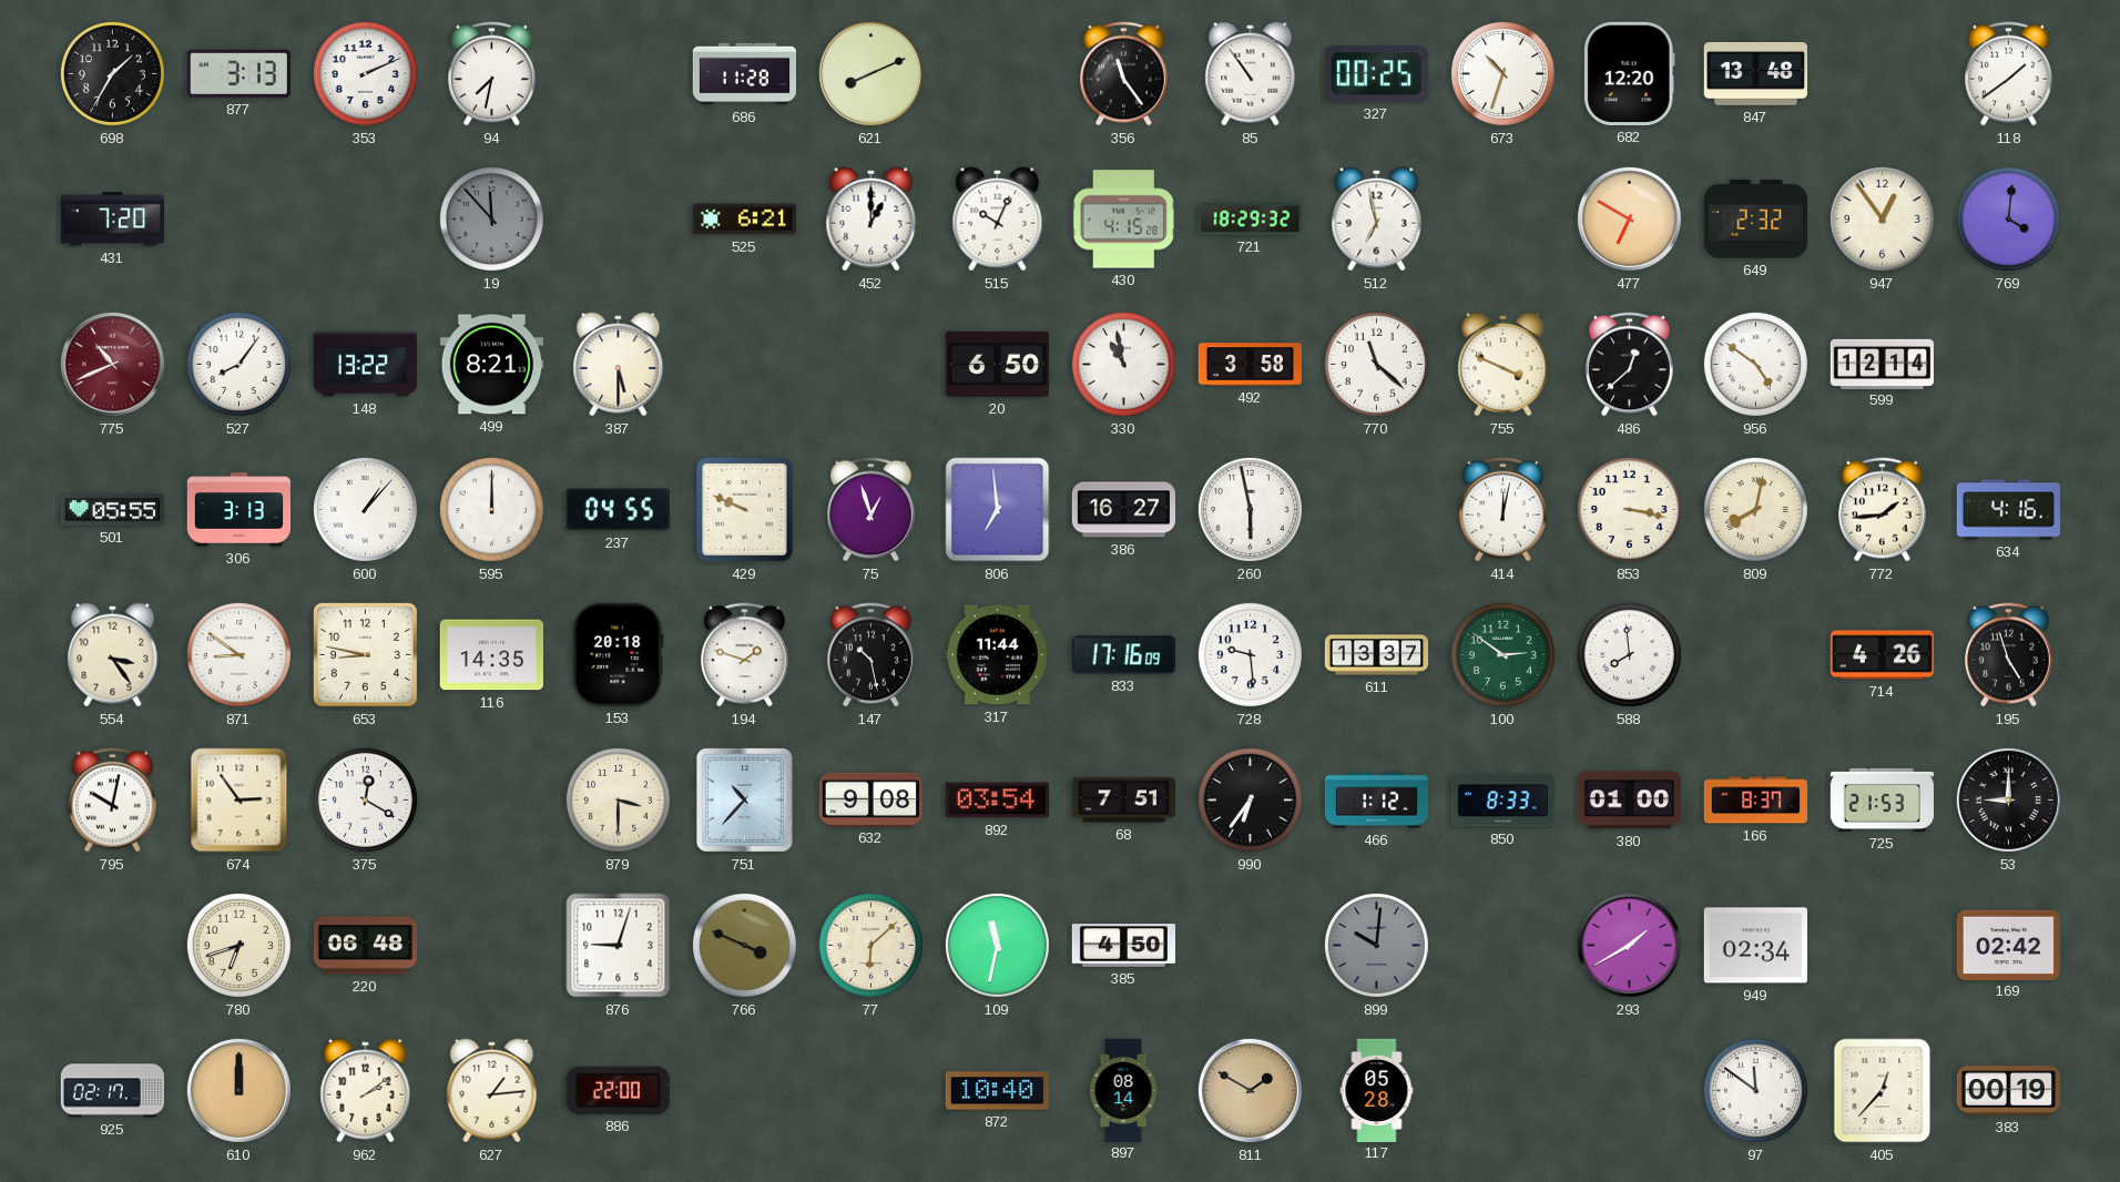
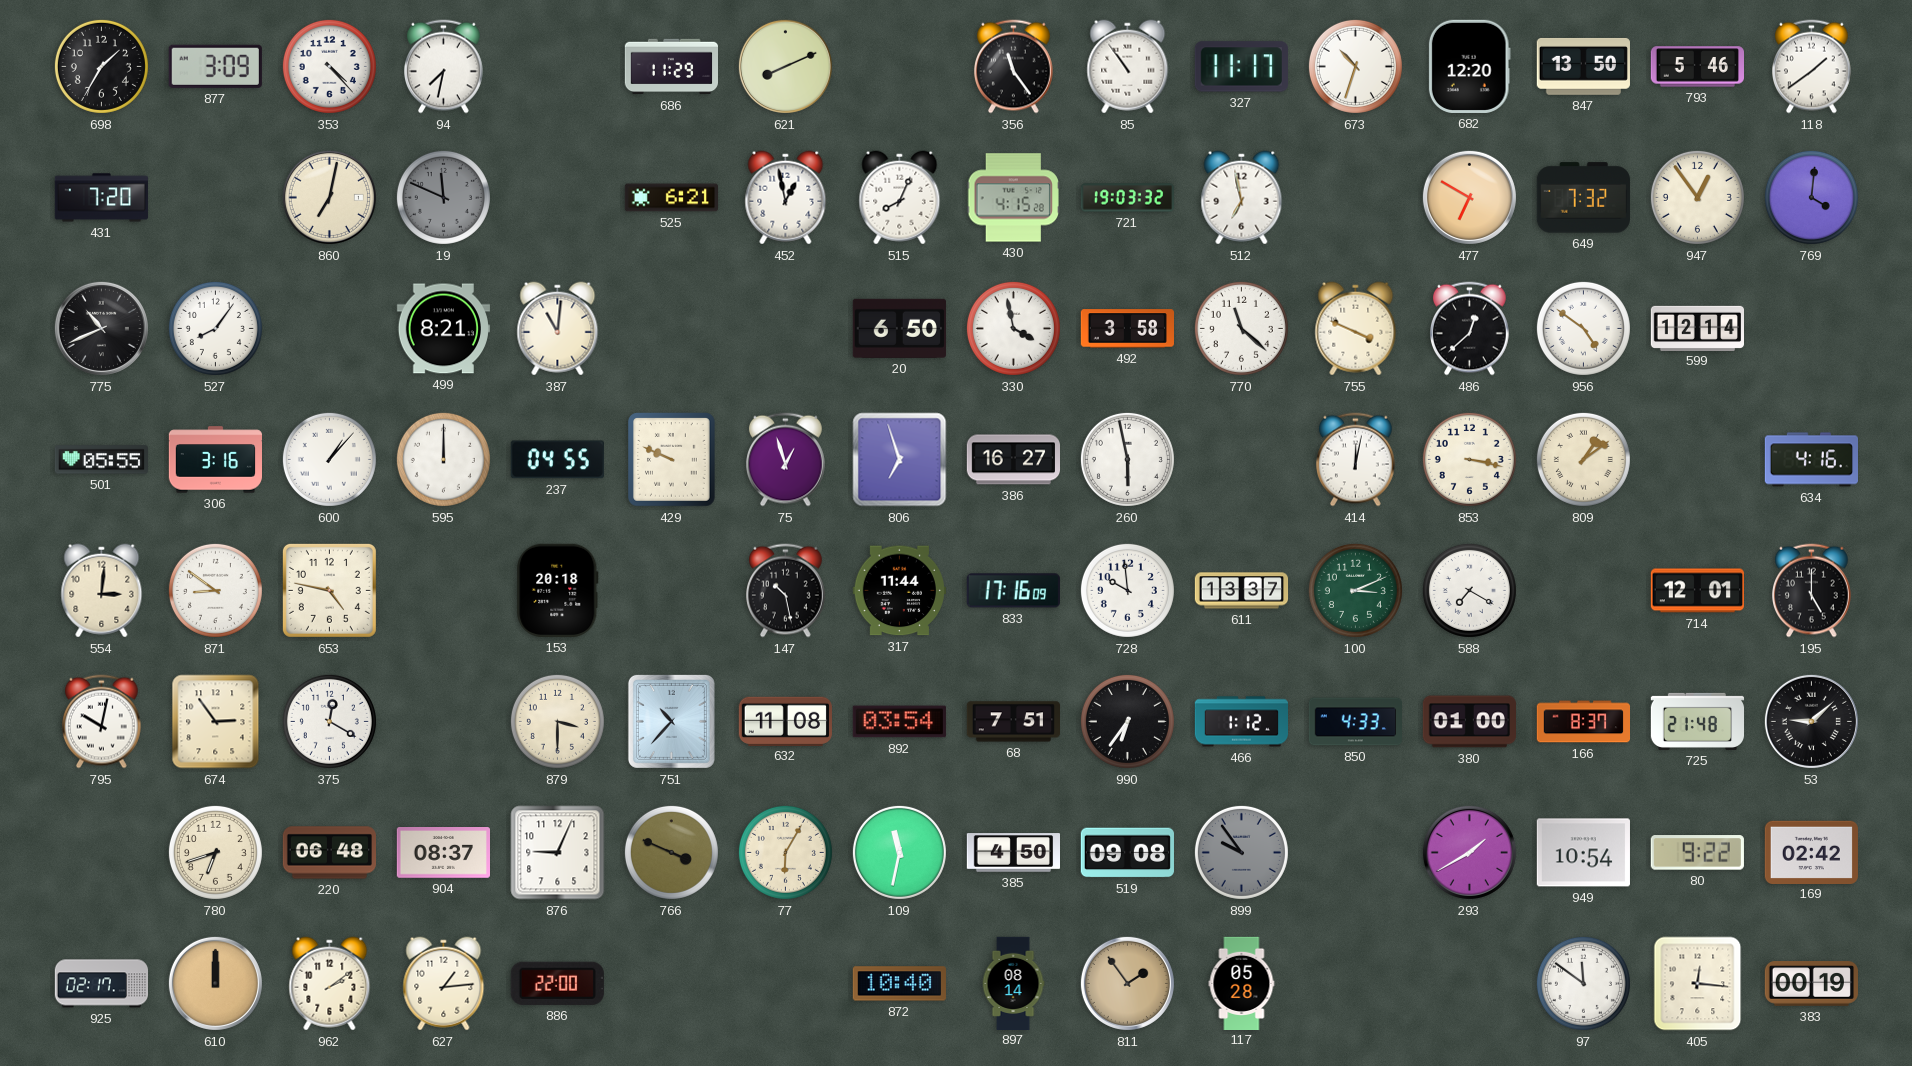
877: 3:13 -> 3:09
353: 2:11 -> 4:23
686: 11:28 -> 11:29
327: 00:25 -> 11:17
847: 13:48 -> 13:50
793: none -> 5:46
860: none -> 7:02
19: 11:53 -> 11:49
452: 1:00 -> 12:58
515: 10:04 -> 8:04
721: 18:29 -> 19:03
649: 2:32 -> 7:32
775 dial: burgundy -> black
148: 13:22 -> none
387: 5:30 -> 11:01
330: 10:58 -> 3:58
306: 3:13 -> 3:16
806: 6:59 -> 6:57
809: 8:02 -> 1:09
772: 1:44 -> none
554: 3:24 -> 3:01
653: 8:47 -> 4:47
116: 14:35 -> none
194: 1:48 -> none
728: 9:29 -> 9:59
100: 2:51 -> 3:11
588: 7:59 -> 7:20
714: 4:26 -> 12:01
195: 4:57 -> 5:00
632: 9:08 -> 11:08
850: 8:33 -> 4:33
725: 21:53 -> 21:48
53: 9:00 -> 9:08
904: none -> 08:37
876: 9:03 -> 9:04
77: 6:08 -> 6:05
519: none -> 09:08
899: 10:01 -> 9:54
949: 02:34 -> 10:54
80: none -> 9:22
811: 1:50 -> 1:54
405: 12:37 -> 12:16
